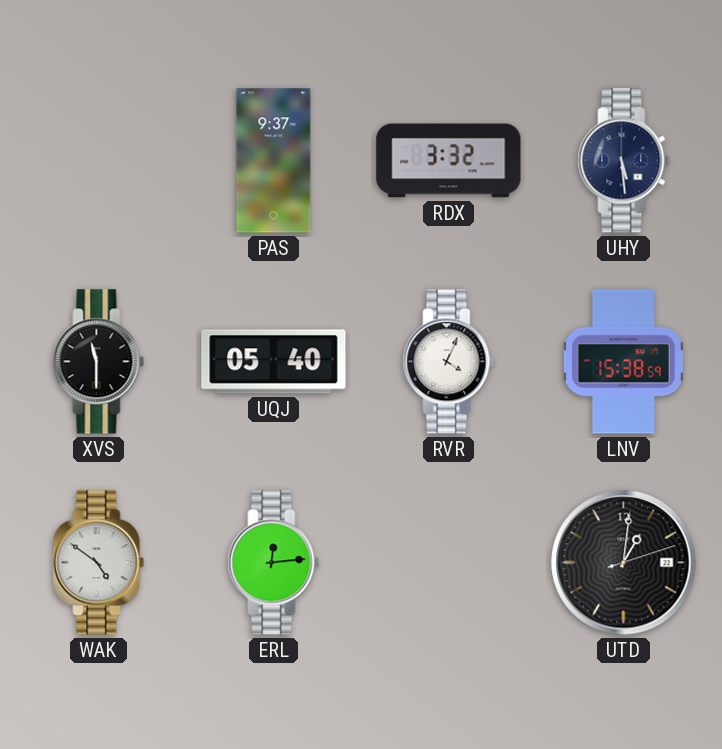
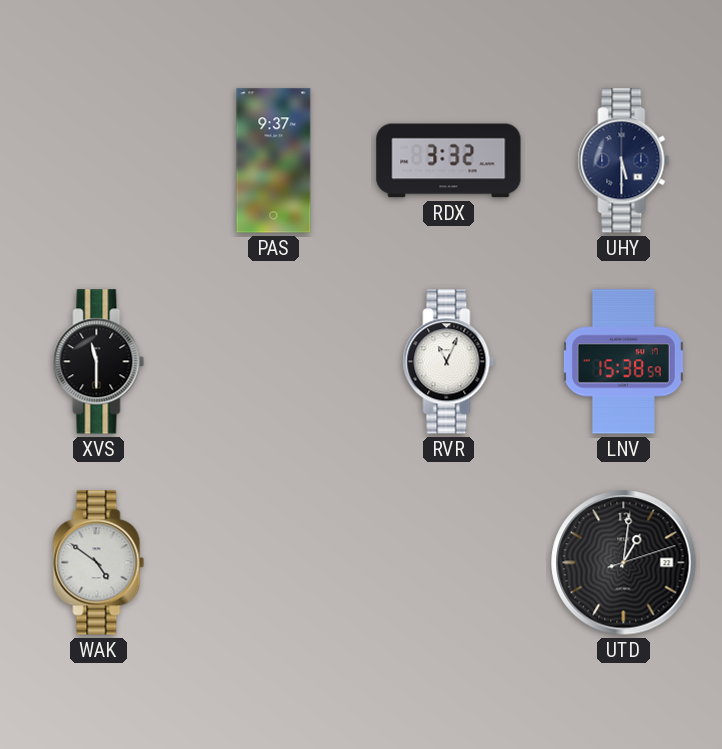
UHY: 5:29 -> 5:30
UQJ: 05:40 -> none
RVR: 4:04 -> 11:04
ERL: 12:14 -> none
